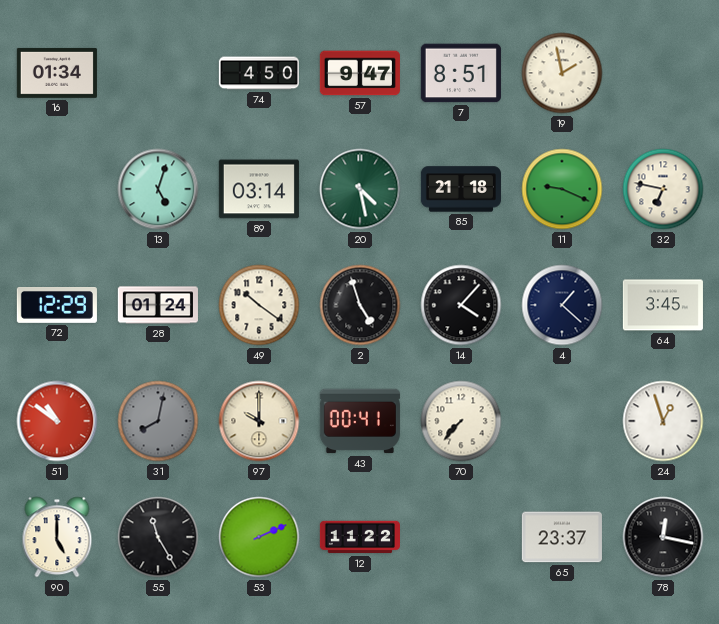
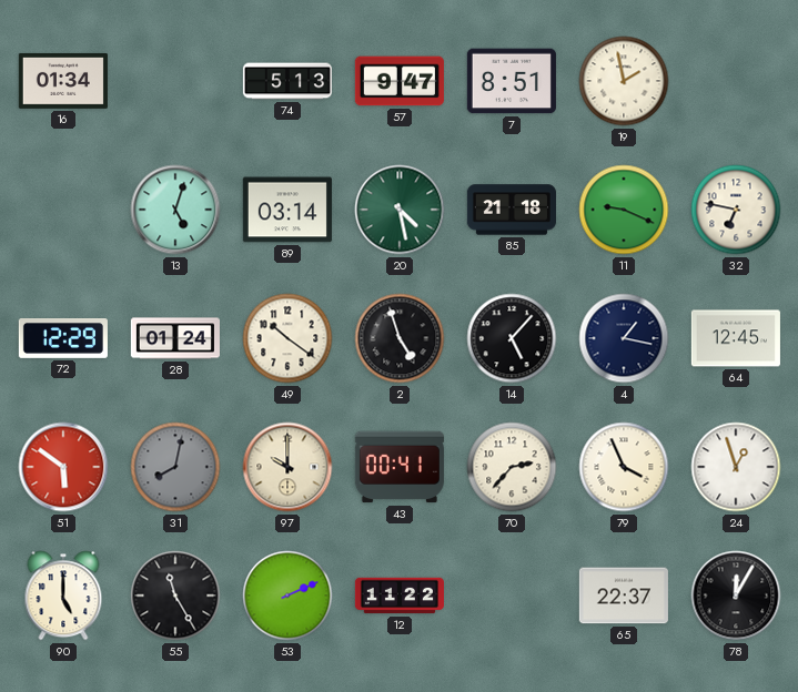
74: 4:50 -> 5:13
14: 4:07 -> 5:07
4: 1:22 -> 1:17
64: 3:45 -> 12:45
51: 10:51 -> 5:51
70: 7:37 -> 2:37
79: none -> 3:56
65: 23:37 -> 22:37
78: 12:17 -> 12:05
